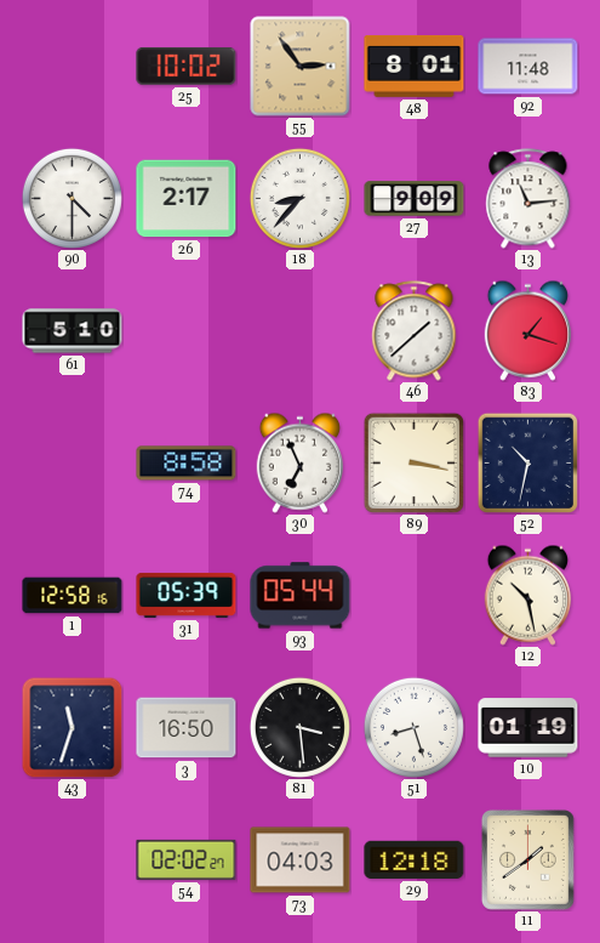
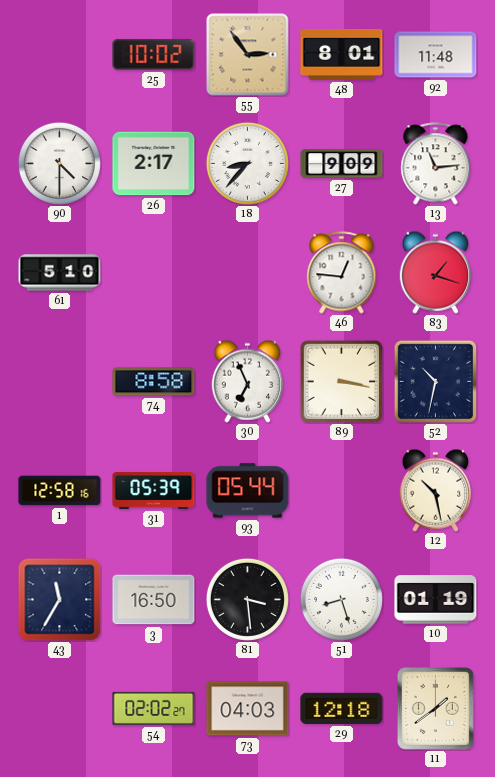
46: 1:38 -> 12:46
43: 11:33 -> 11:35
